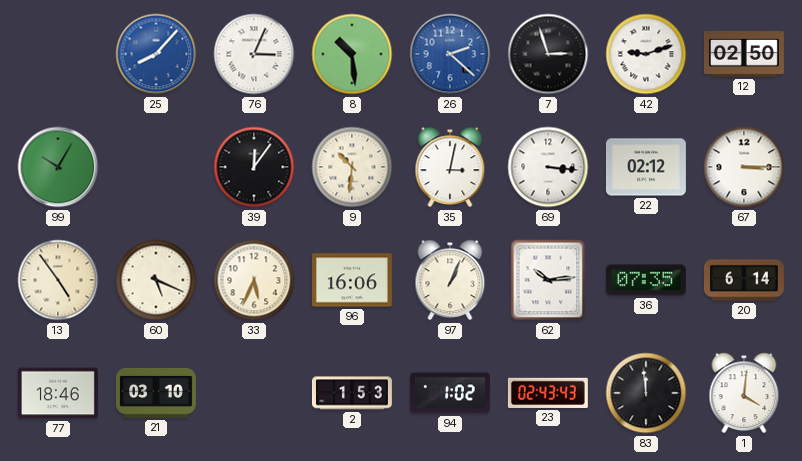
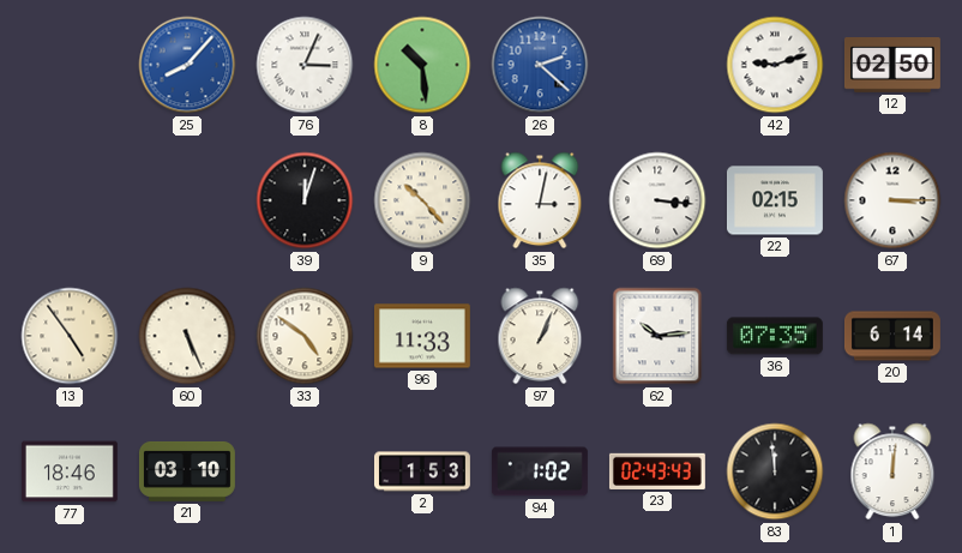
7: 2:57 -> none
99: 10:05 -> none
39: 12:06 -> 12:03
9: 10:31 -> 10:23
22: 02:12 -> 02:15
60: 5:19 -> 5:26
33: 5:34 -> 4:51
96: 16:06 -> 11:33
1: 4:01 -> 12:01
